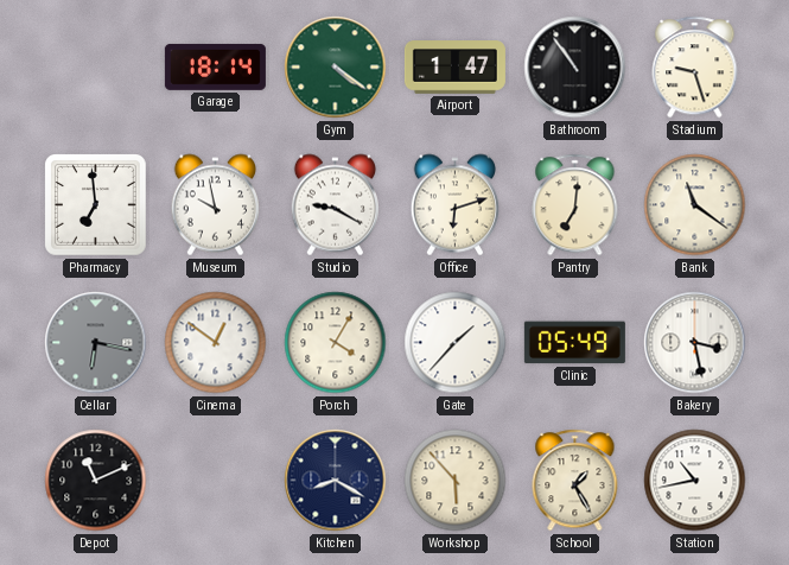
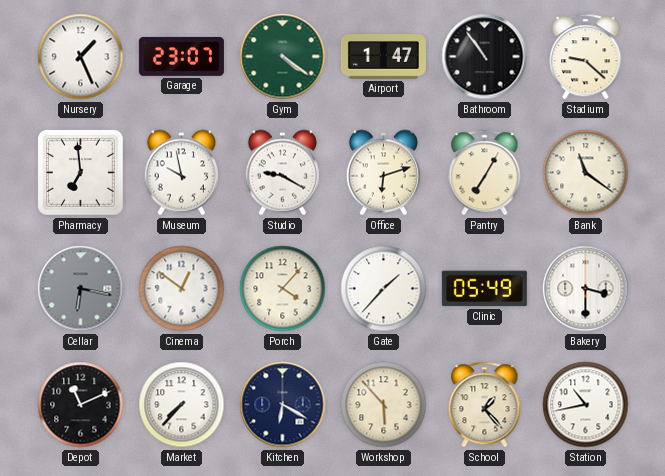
Nursery: none -> 1:26
Garage: 18:14 -> 23:07
Stadium: 9:27 -> 9:22
Pantry: 7:01 -> 7:05
Porch: 4:05 -> 4:07
Bakery: 3:28 -> 3:30
Market: none -> 7:37
Kitchen: 8:20 -> 6:20
School: 1:25 -> 1:23
